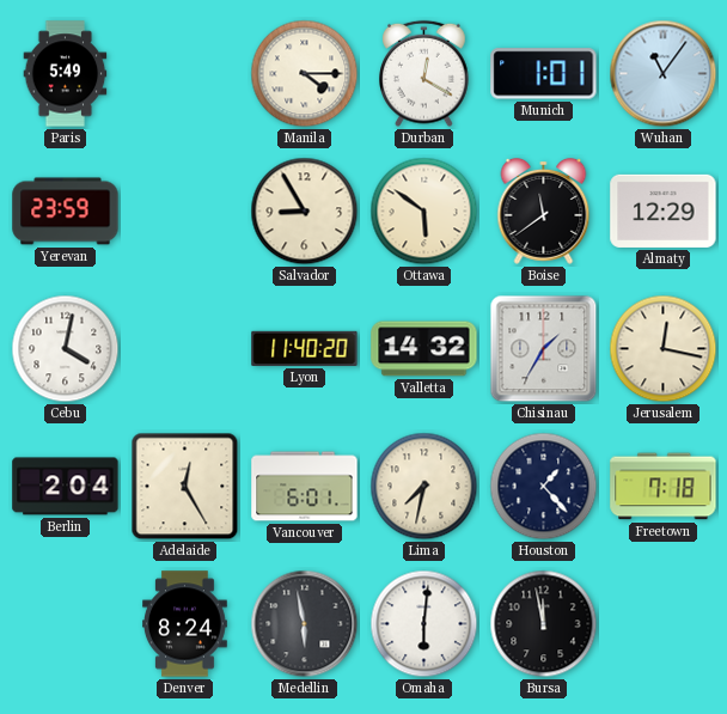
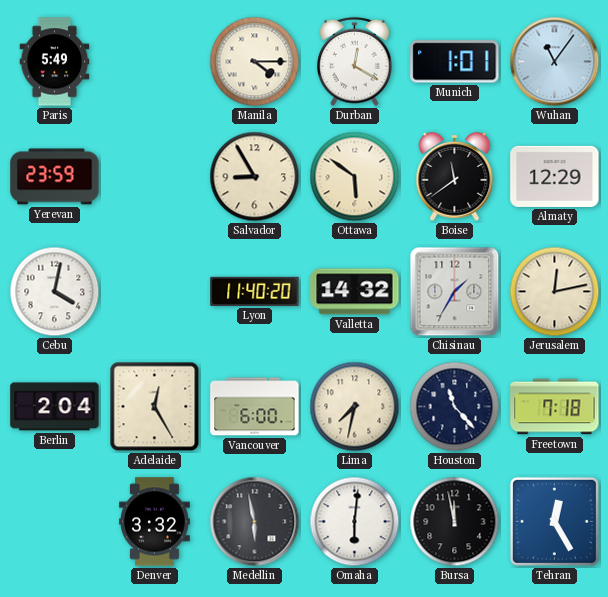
Jerusalem: 12:17 -> 12:13
Vancouver: 6:01 -> 6:00
Houston: 1:23 -> 11:23
Denver: 8:24 -> 3:32
Tehran: none -> 12:25
